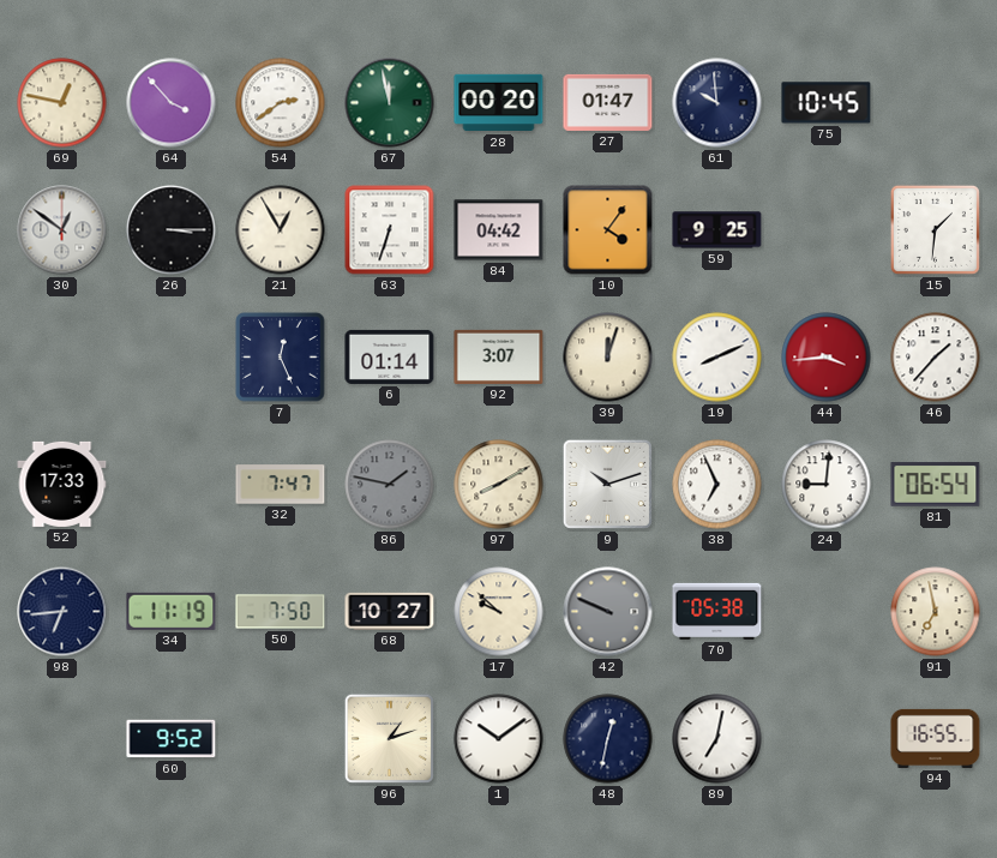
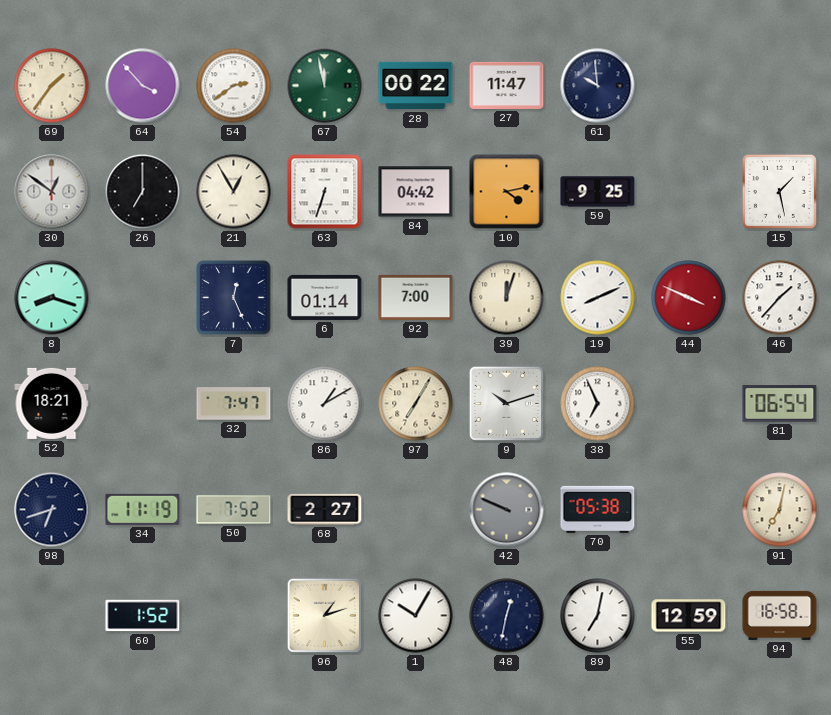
69: 12:47 -> 1:36
28: 00:20 -> 00:22
27: 01:47 -> 11:47
75: 10:45 -> none
26: 3:15 -> 7:00
10: 4:06 -> 4:13
15: 1:31 -> 1:28
8: none -> 8:18
92: 3:07 -> 7:00
44: 3:44 -> 3:49
52: 17:33 -> 18:21
86: 1:47 -> 1:10
86 dial: grey -> white
97: 8:10 -> 7:05
24: 9:01 -> none
98: 6:44 -> 6:42
50: 7:50 -> 7:52
68: 10:27 -> 2:27
17: 9:52 -> none
91: 6:58 -> 7:02
60: 9:52 -> 1:52
1: 10:09 -> 10:05
55: none -> 12:59
94: 16:55 -> 16:58
